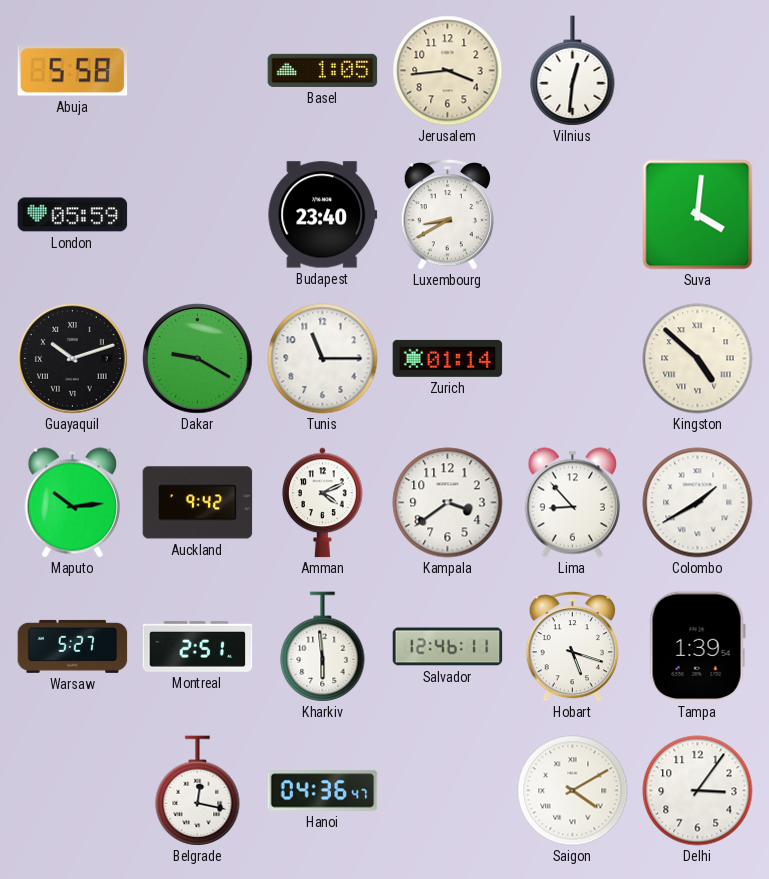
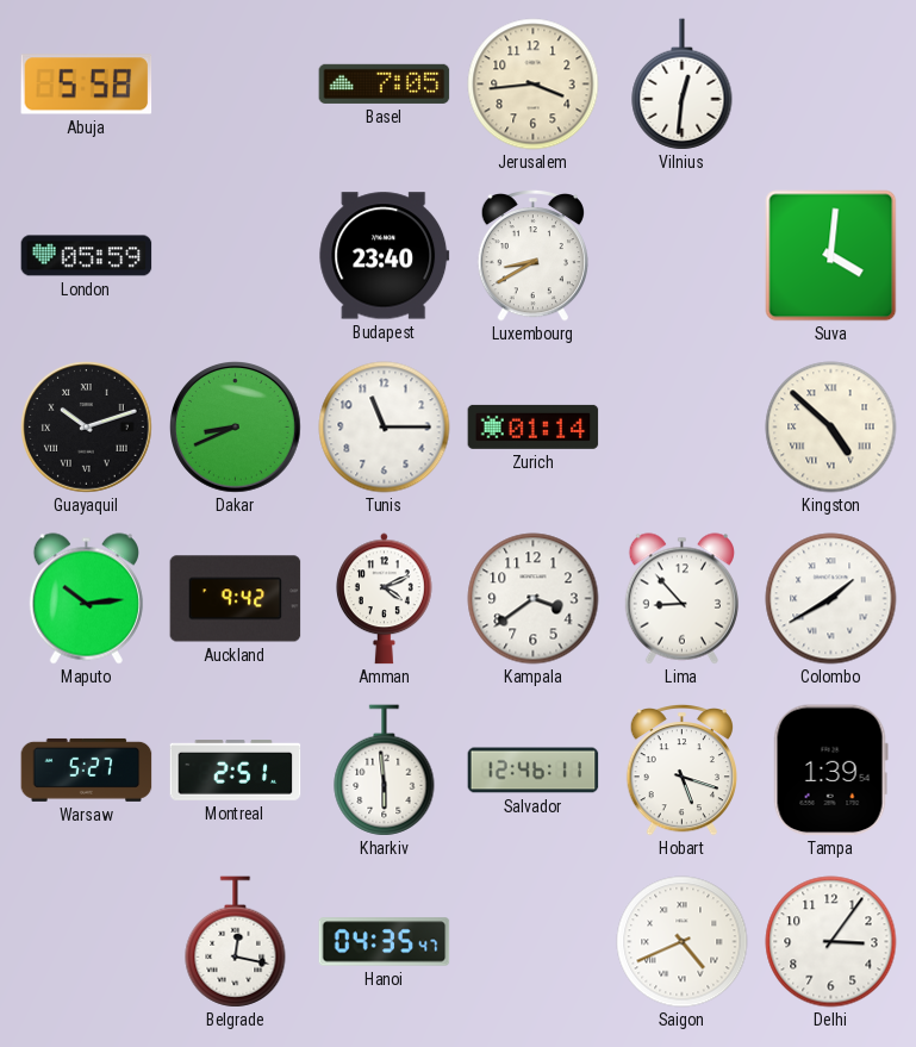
Basel: 1:05 -> 7:05
Dakar: 9:20 -> 8:41
Hanoi: 04:36 -> 04:35
Saigon: 4:10 -> 4:41
